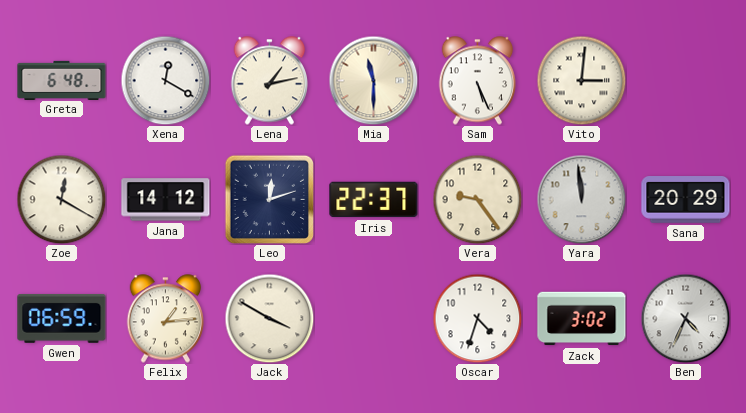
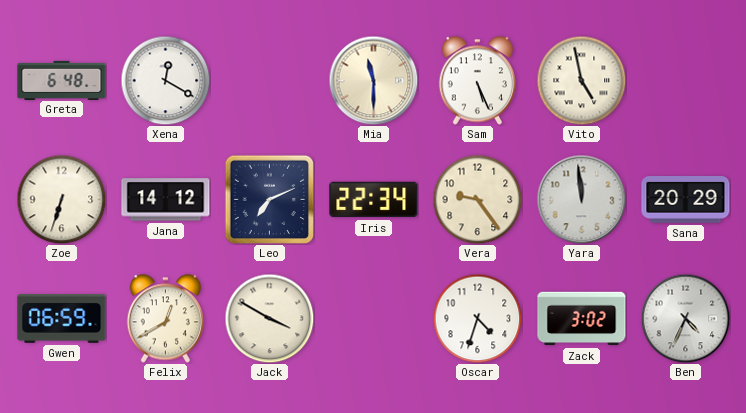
Lena: 1:13 -> none
Vito: 3:01 -> 4:58
Zoe: 12:20 -> 6:33
Leo: 12:12 -> 7:11
Iris: 22:37 -> 22:34
Felix: 1:14 -> 12:40
